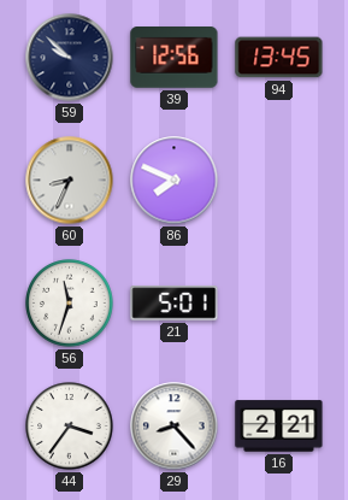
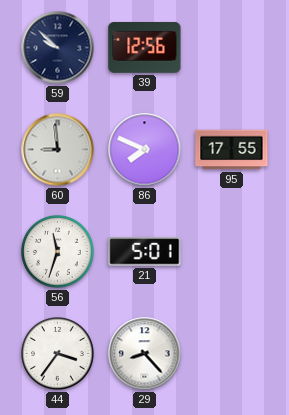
94: 13:45 -> none
60: 8:34 -> 8:59
95: none -> 17:55
16: 2:21 -> none
